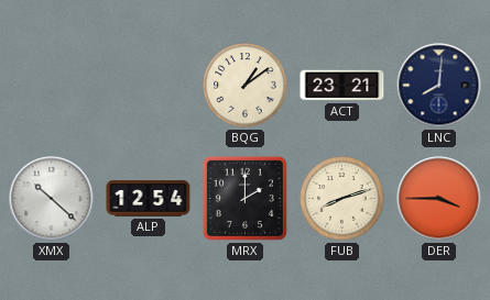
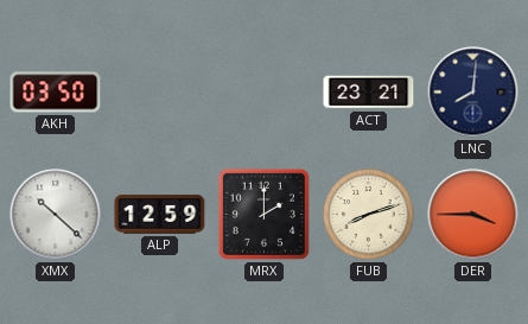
AKH: none -> 03:50
BQG: 1:09 -> none
ALP: 12:54 -> 12:59
